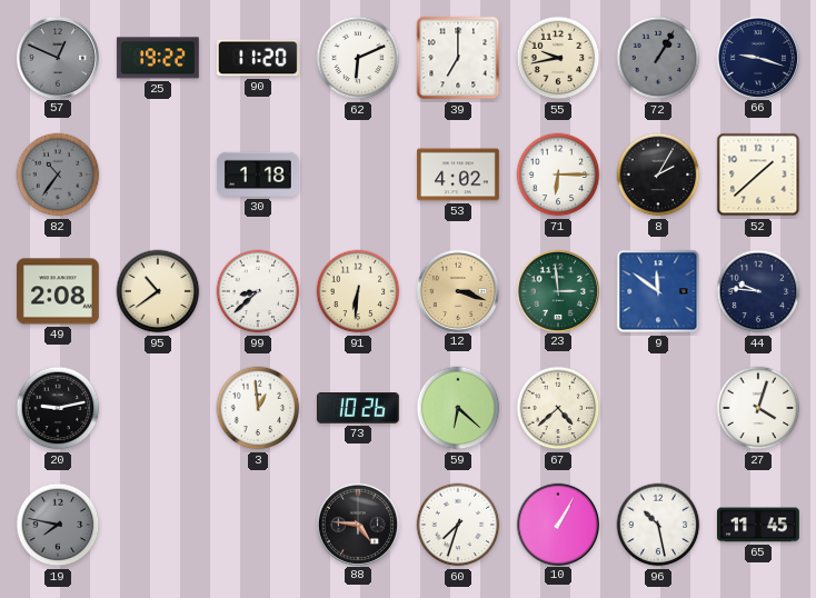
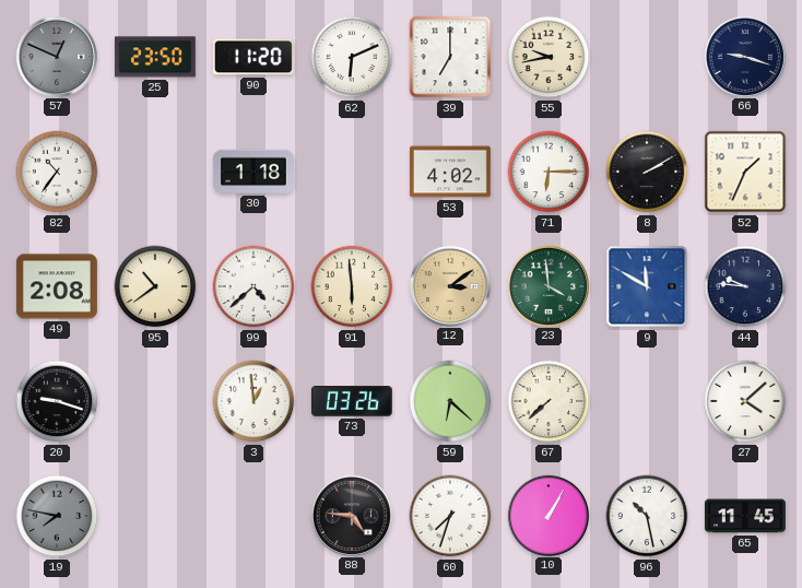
25: 19:22 -> 23:50
72: 1:05 -> none
82 dial: grey -> white
8: 2:05 -> 2:10
52: 1:38 -> 1:34
99: 8:38 -> 4:38
91: 6:31 -> 5:59
12: 3:18 -> 3:09
23: 2:59 -> 3:59
9: 11:51 -> 11:50
20: 9:13 -> 9:18
73: 10:26 -> 03:26
67: 4:38 -> 7:38
27: 4:03 -> 4:08
